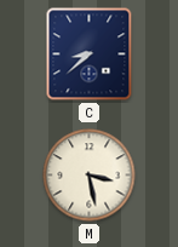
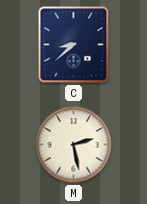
M: 3:28 -> 2:28
